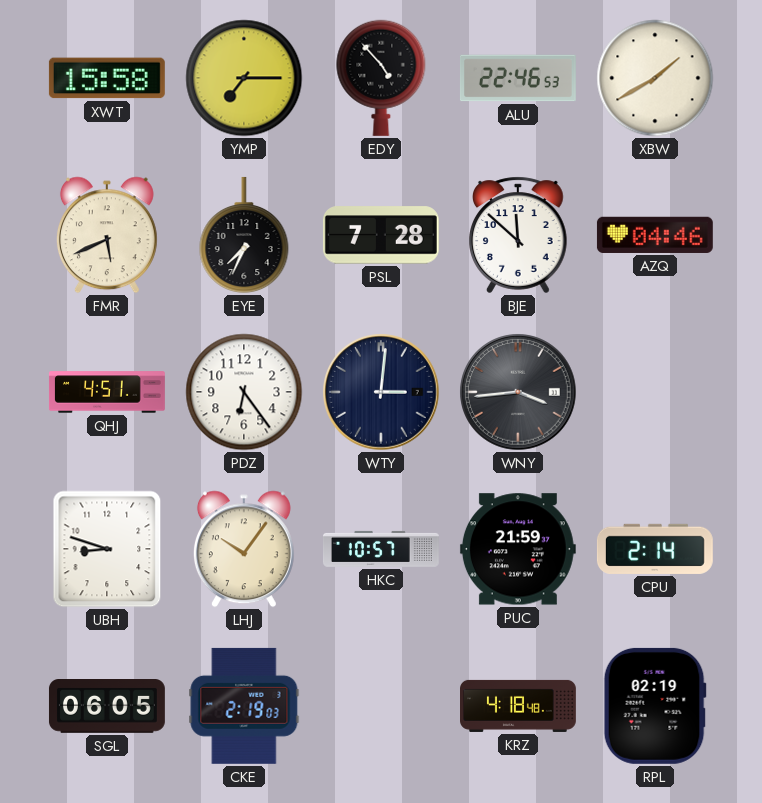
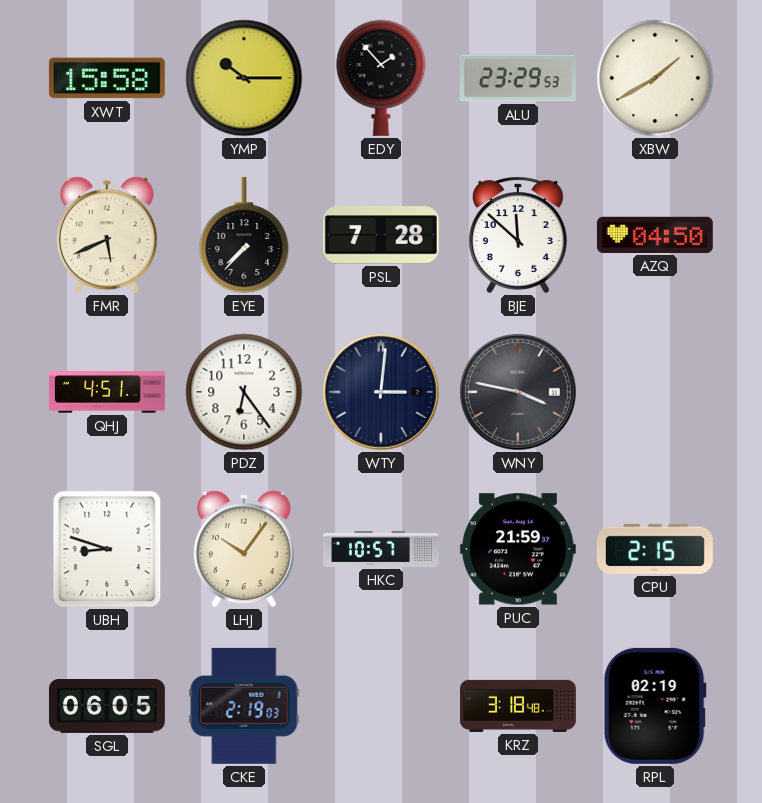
YMP: 7:15 -> 10:15
EDY: 4:53 -> 1:53
ALU: 22:46 -> 23:29
EYE: 7:34 -> 7:37
AZQ: 04:46 -> 04:50
WNY: 3:44 -> 3:47
CPU: 2:14 -> 2:15
KRZ: 4:18 -> 3:18
